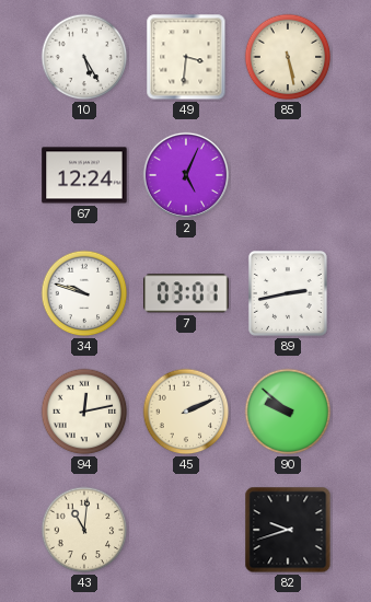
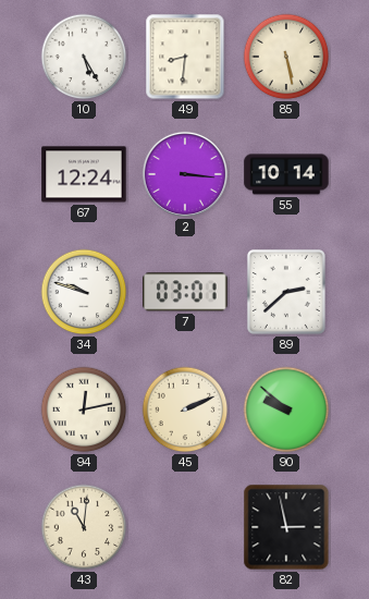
49: 3:31 -> 8:31
2: 5:04 -> 3:16
55: none -> 10:14
89: 2:43 -> 2:38
82: 9:42 -> 2:58
